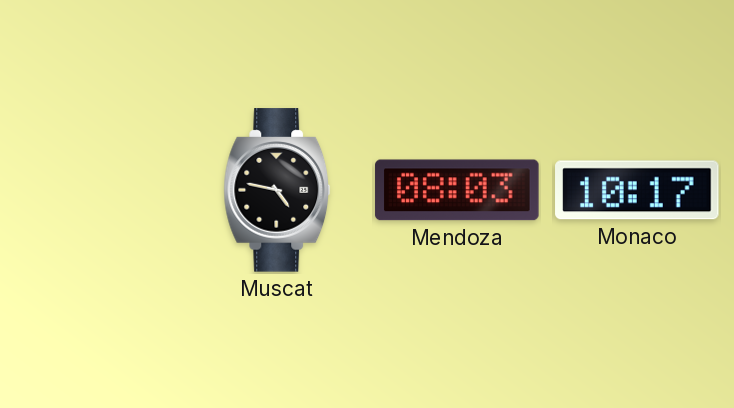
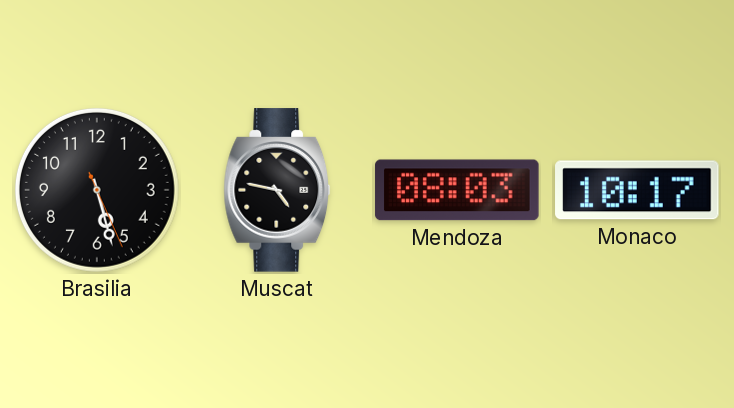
Brasilia: none -> 5:27
